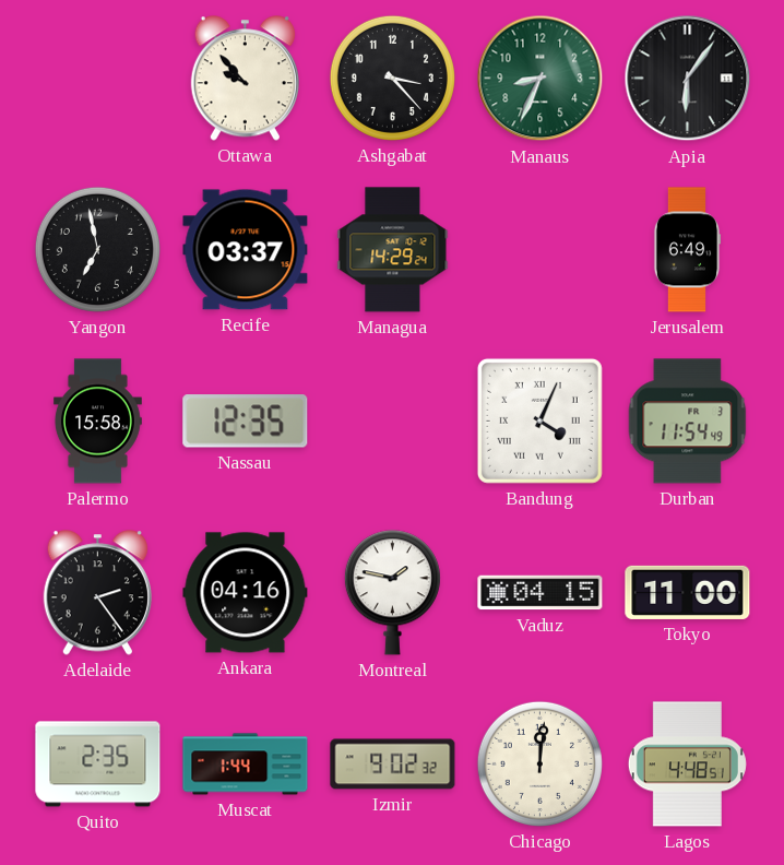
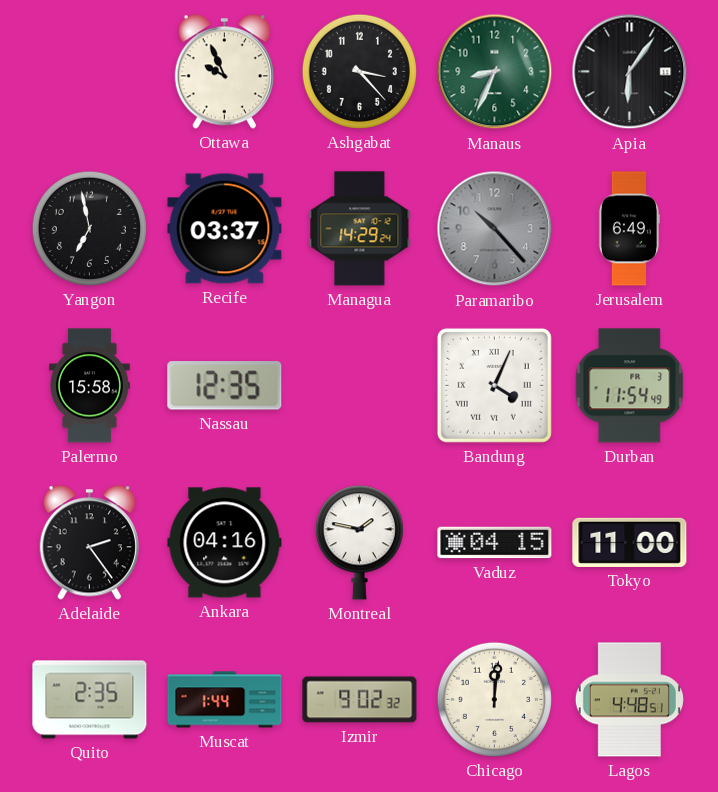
Ottawa: 9:53 -> 9:56
Paramaribo: none -> 10:23
